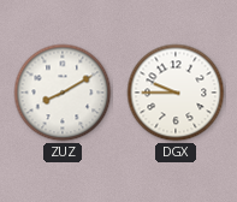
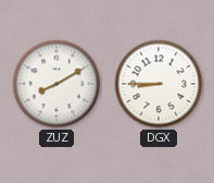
DGX: 9:45 -> 8:45
